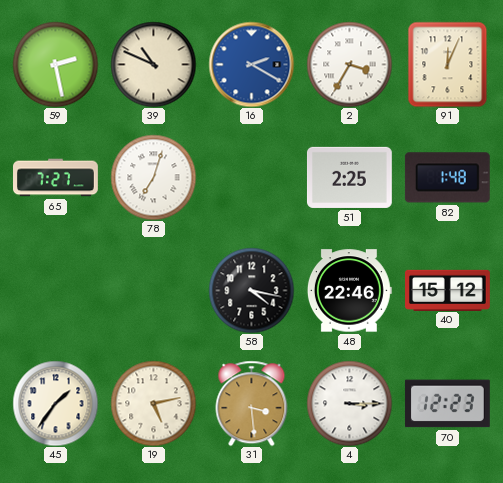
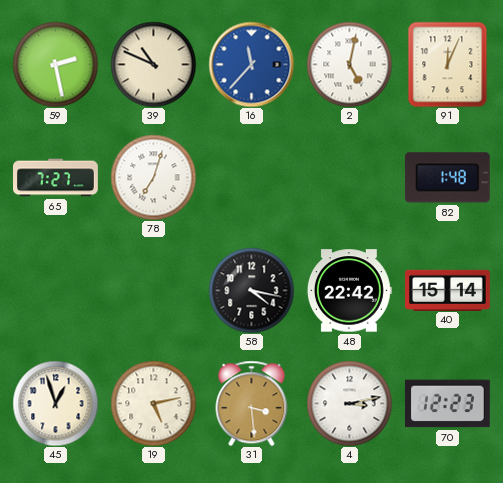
16: 2:20 -> 11:37
2: 3:35 -> 5:02
51: 2:25 -> none
48: 22:46 -> 22:42
40: 15:12 -> 15:14
45: 1:36 -> 12:57
4: 3:15 -> 3:13
